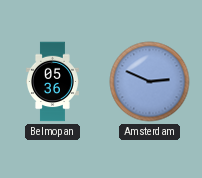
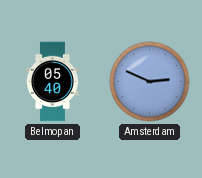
Belmopan: 05:36 -> 05:40
